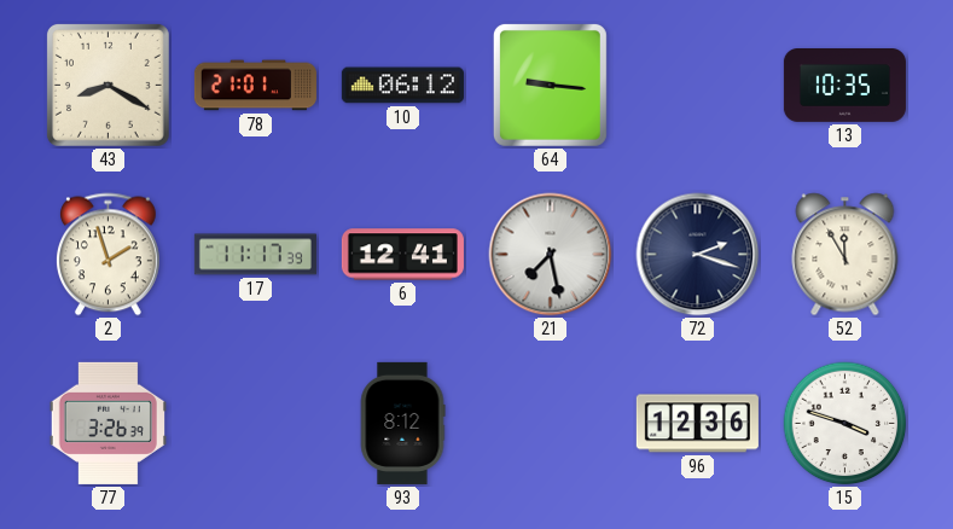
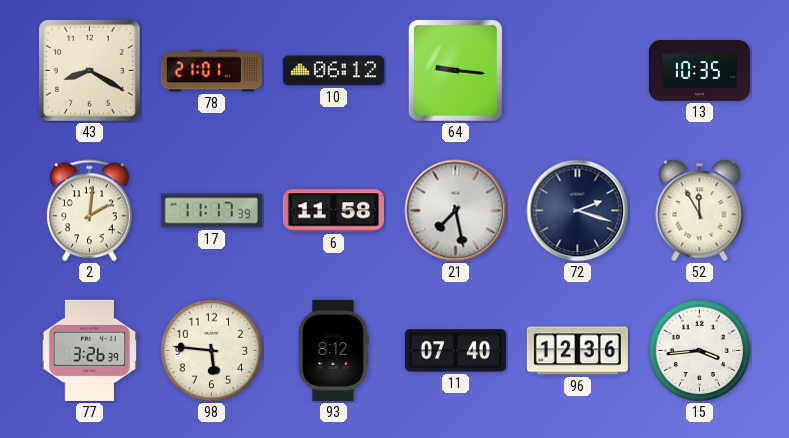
2: 1:57 -> 2:01
6: 12:41 -> 11:58
98: none -> 5:46
11: none -> 07:40
15: 3:48 -> 3:44
